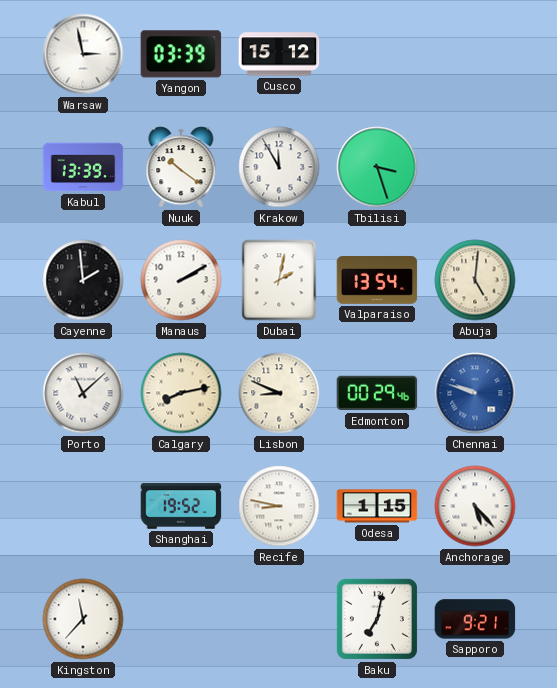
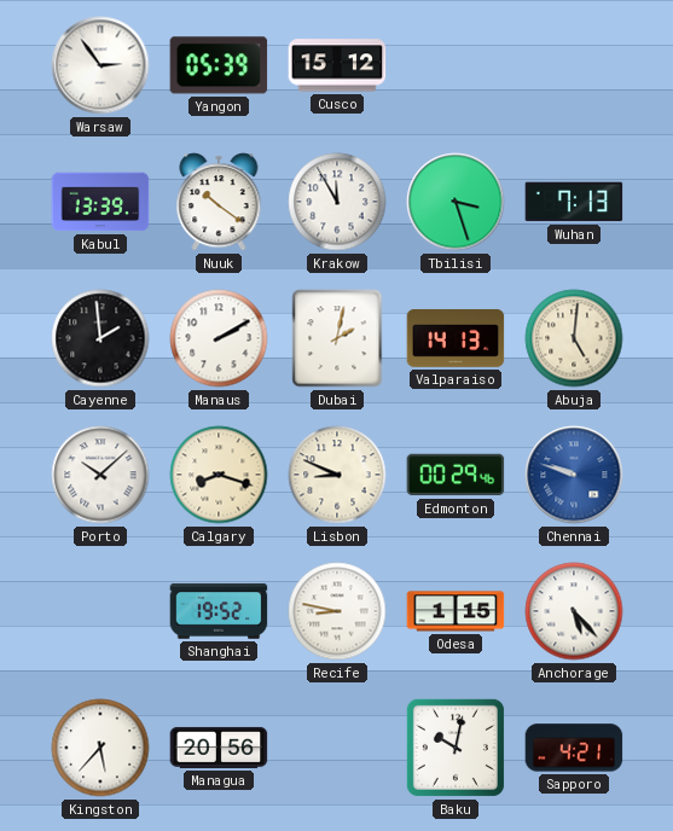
Warsaw: 2:58 -> 2:54
Yangon: 03:39 -> 05:39
Wuhan: none -> 7:13
Valparaiso: 13:54 -> 14:13
Porto: 11:08 -> 10:08
Calgary: 8:13 -> 8:18
Kingston: 11:37 -> 5:37
Managua: none -> 20:56
Baku: 7:02 -> 10:02
Sapporo: 9:21 -> 4:21
